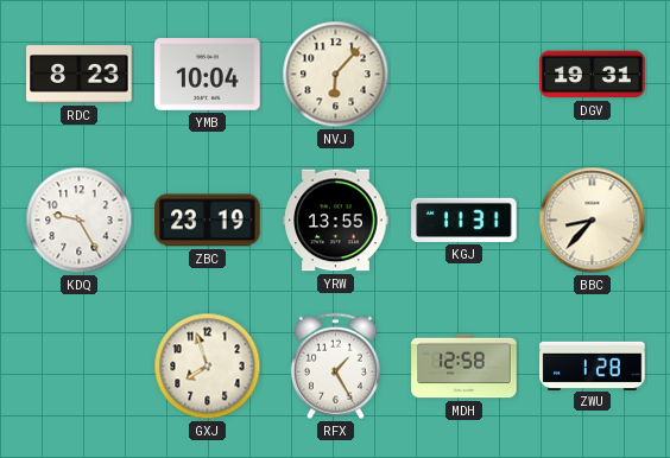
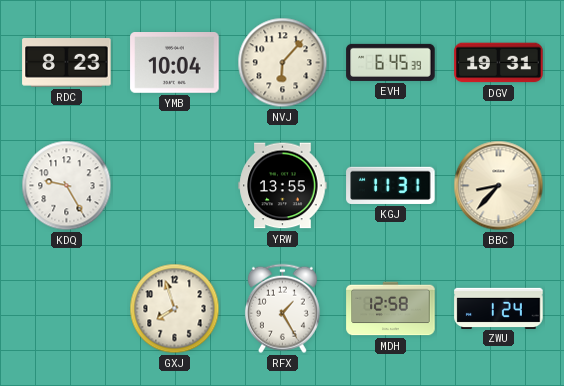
EVH: none -> 6:45
ZBC: 23:19 -> none
ZWU: 1:28 -> 1:24
